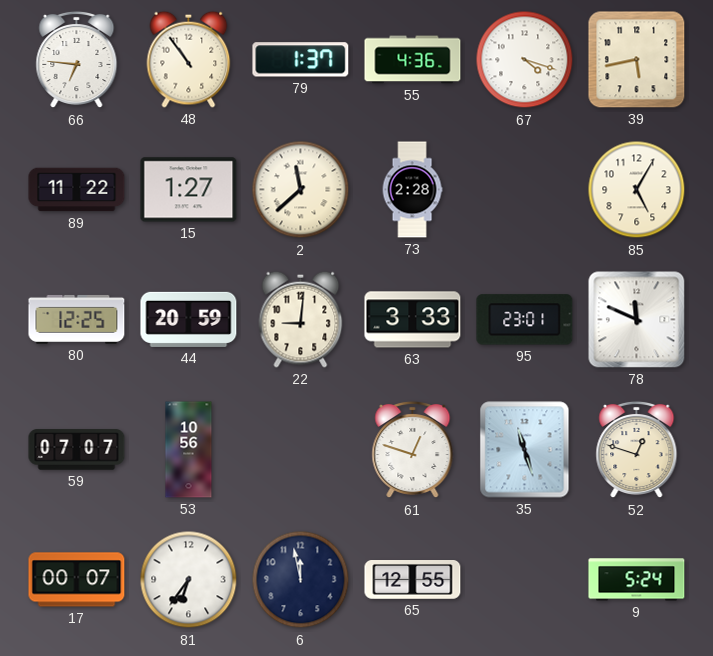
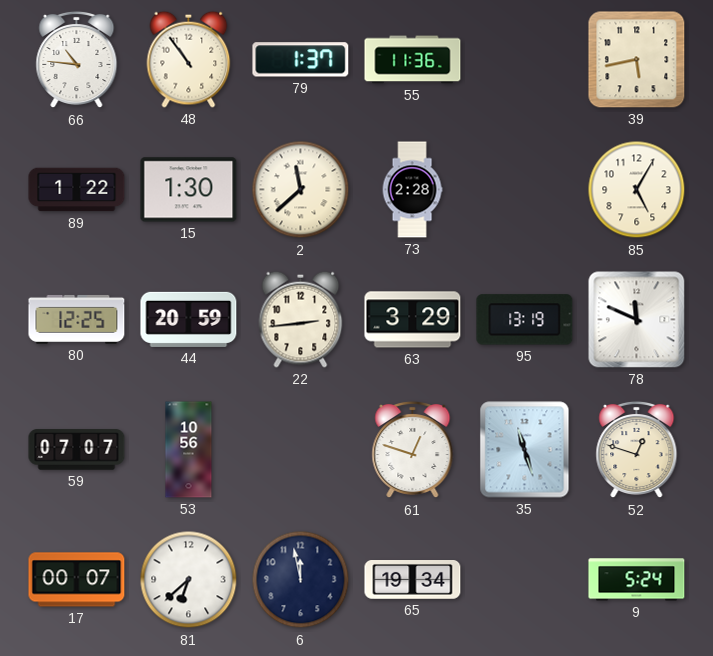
66: 6:46 -> 10:46
55: 4:36 -> 11:36
67: 4:18 -> none
89: 11:22 -> 1:22
15: 1:27 -> 1:30
22: 9:01 -> 2:44
63: 3:33 -> 3:29
95: 23:01 -> 13:19
81: 6:36 -> 6:38
65: 12:55 -> 19:34
